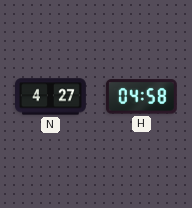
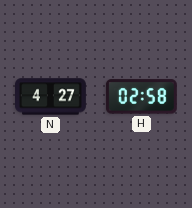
H: 04:58 -> 02:58
